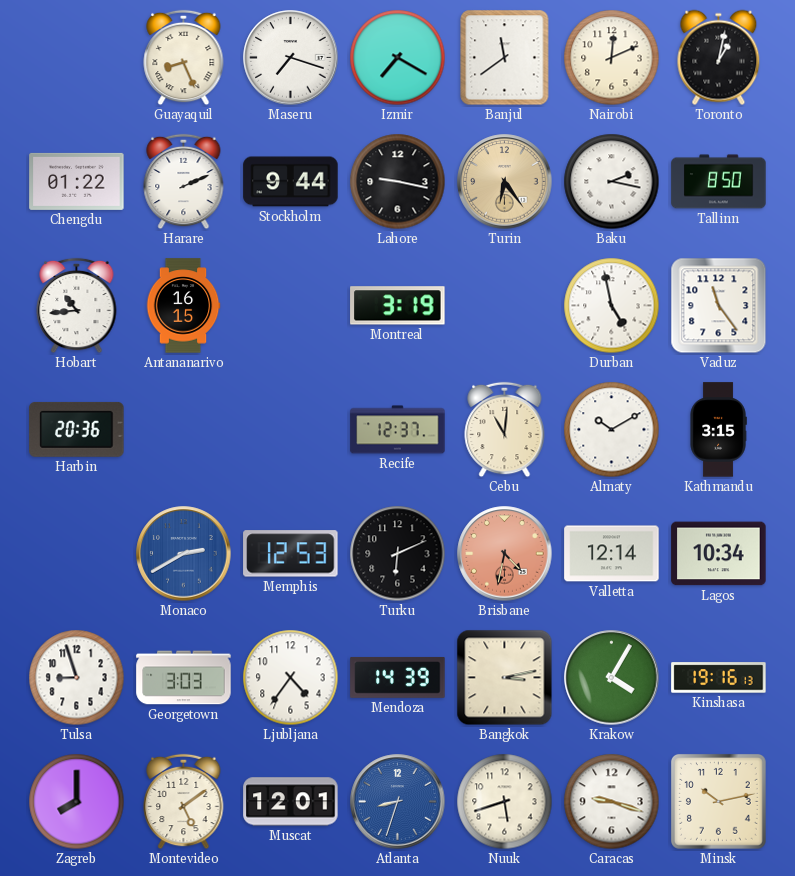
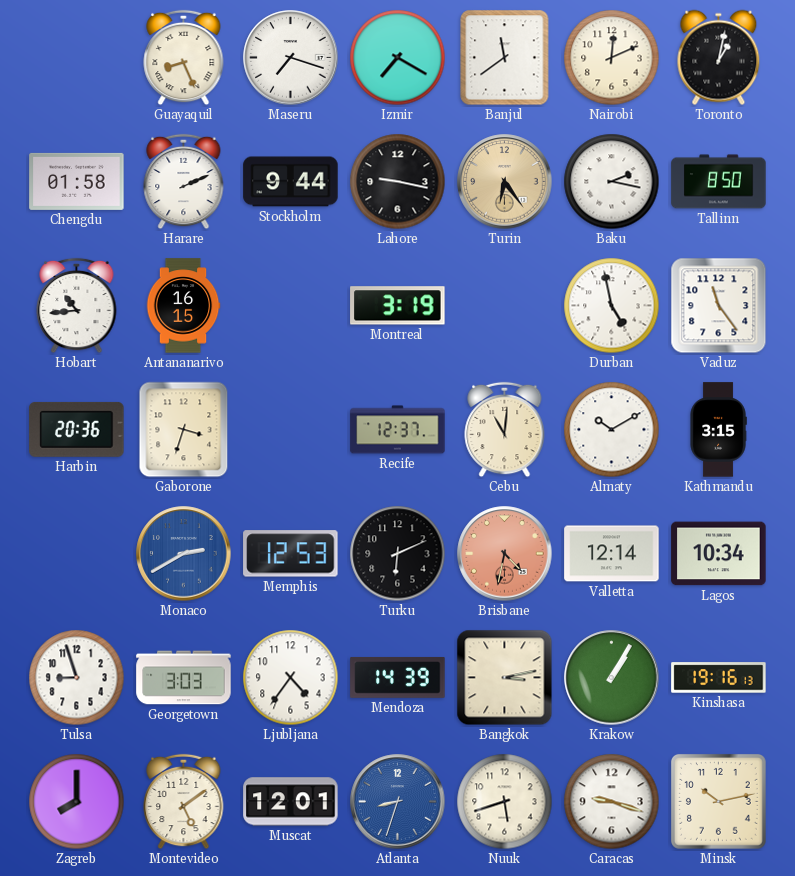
Chengdu: 01:22 -> 01:58
Gaborone: none -> 3:33
Krakow: 4:05 -> 1:05
